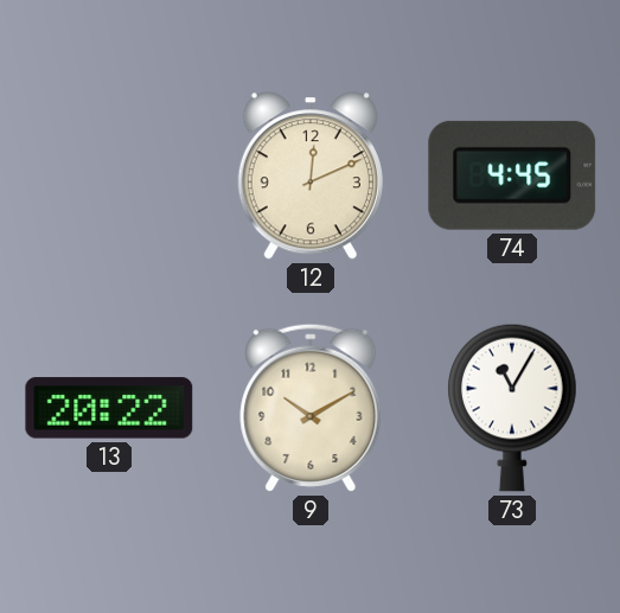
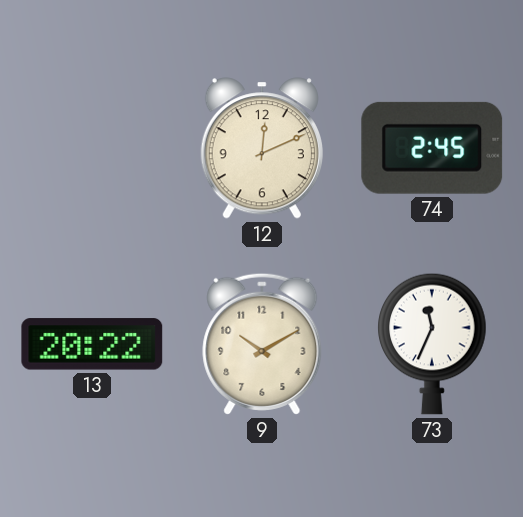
74: 4:45 -> 2:45
73: 11:05 -> 11:34
